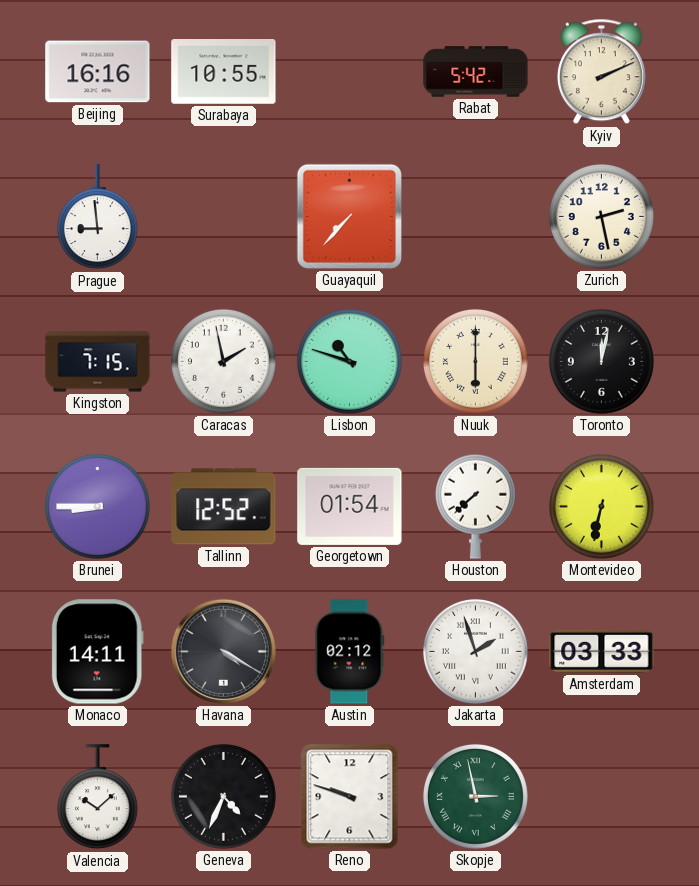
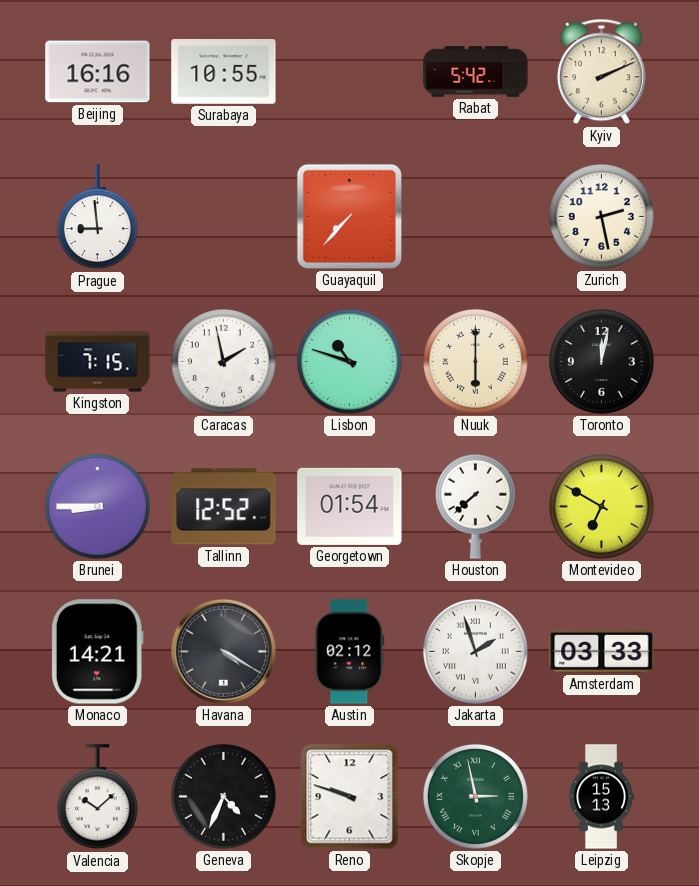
Montevideo: 6:32 -> 6:50
Monaco: 14:11 -> 14:21
Leipzig: none -> 15:13
